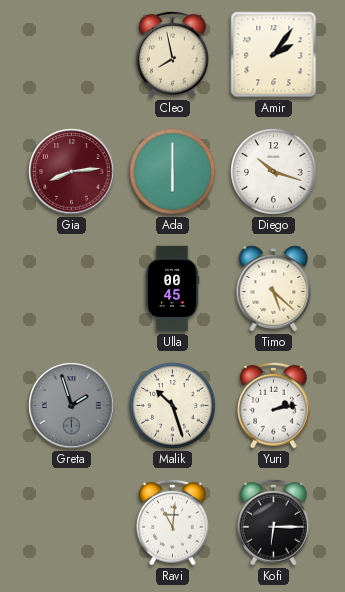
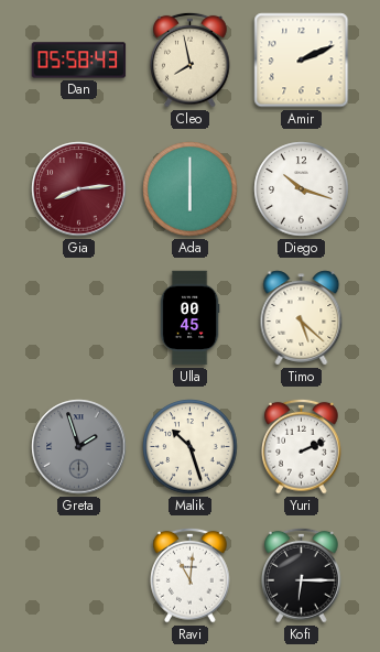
Dan: none -> 05:58
Amir: 2:06 -> 2:11
Yuri: 2:13 -> 2:11
